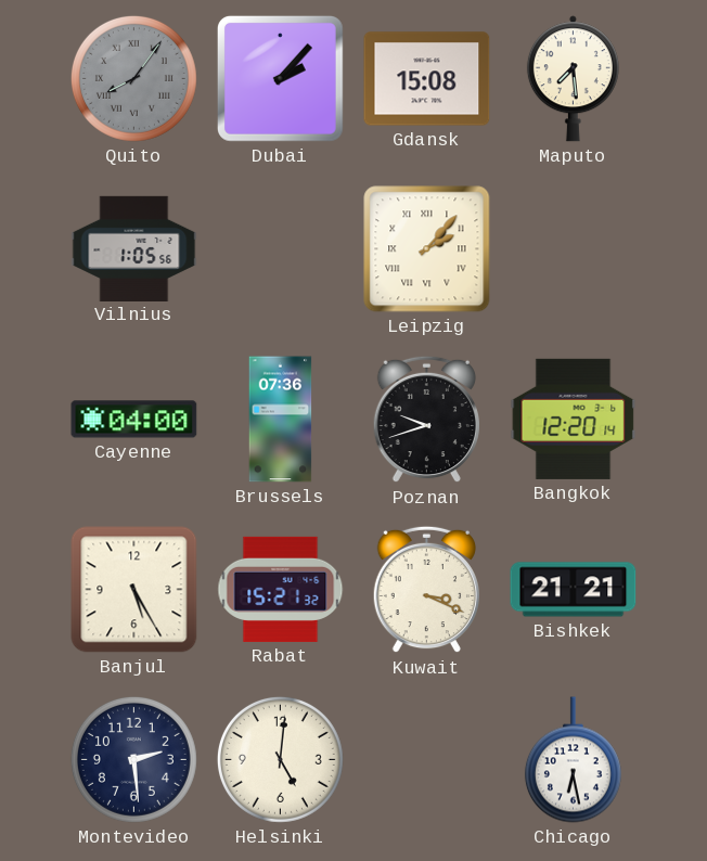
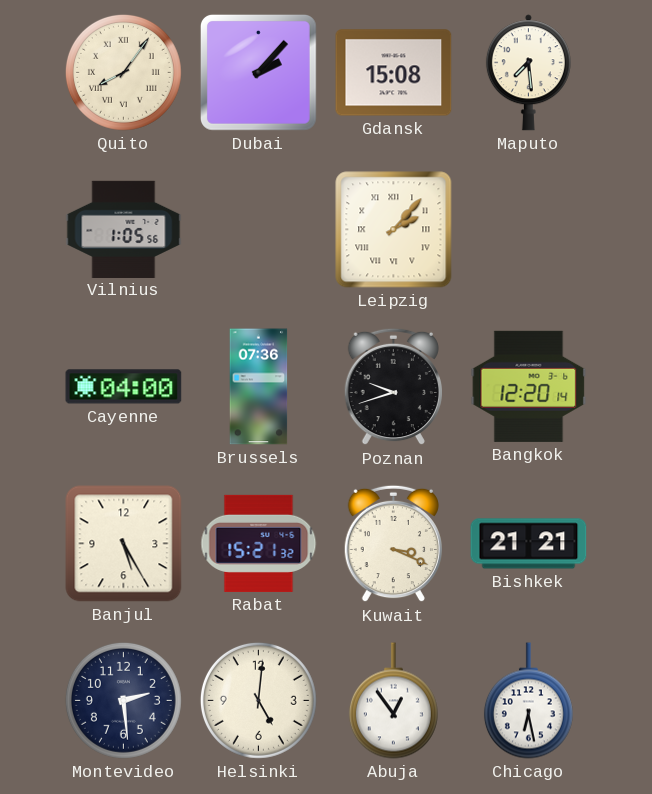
Quito dial: grey -> cream
Abuja: none -> 12:54
